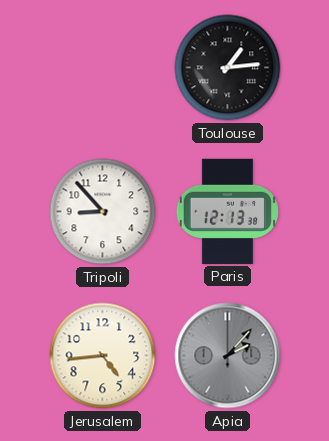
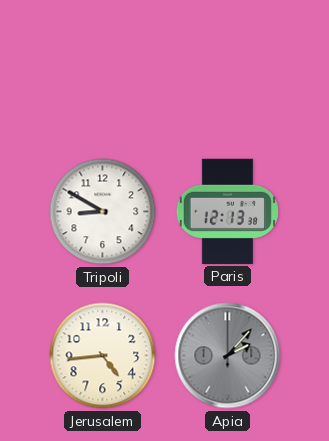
Toulouse: 1:14 -> none
Tripoli: 8:53 -> 8:50
